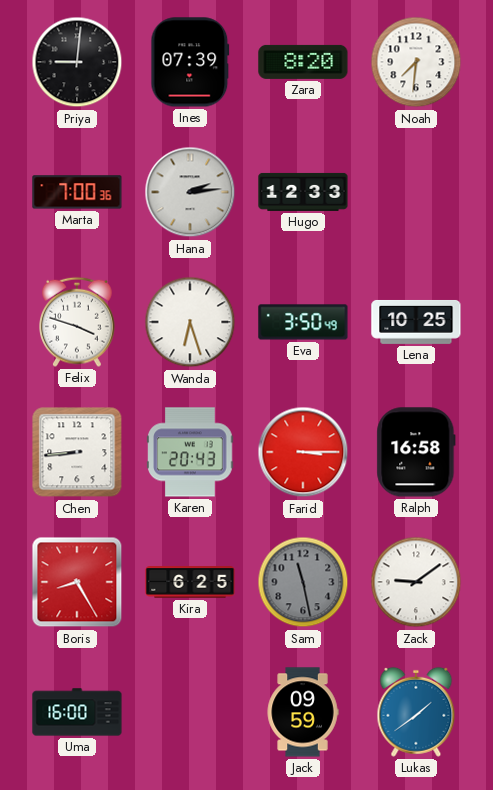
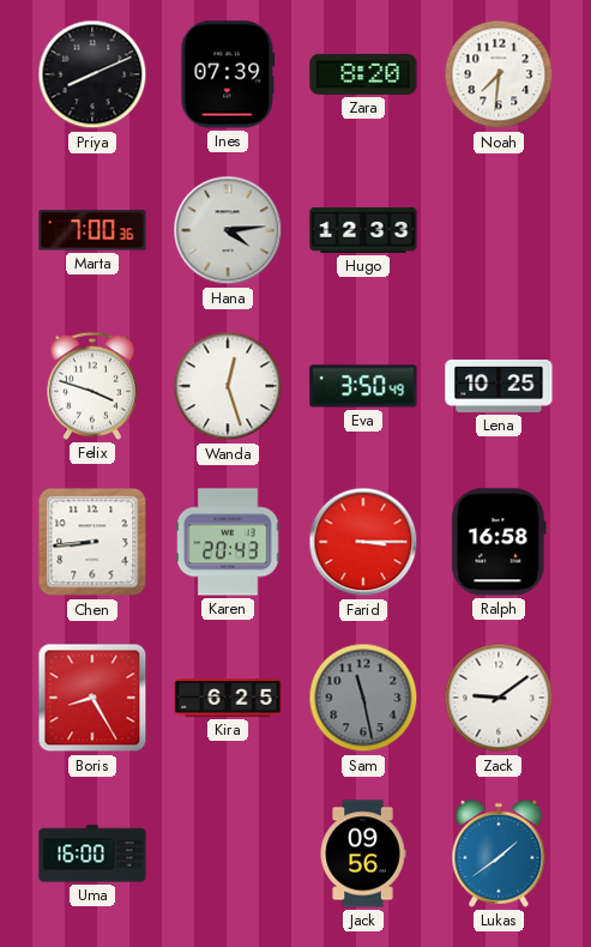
Priya: 9:01 -> 8:11
Hana: 2:14 -> 4:14
Wanda: 6:27 -> 12:27
Jack: 09:59 -> 09:56
